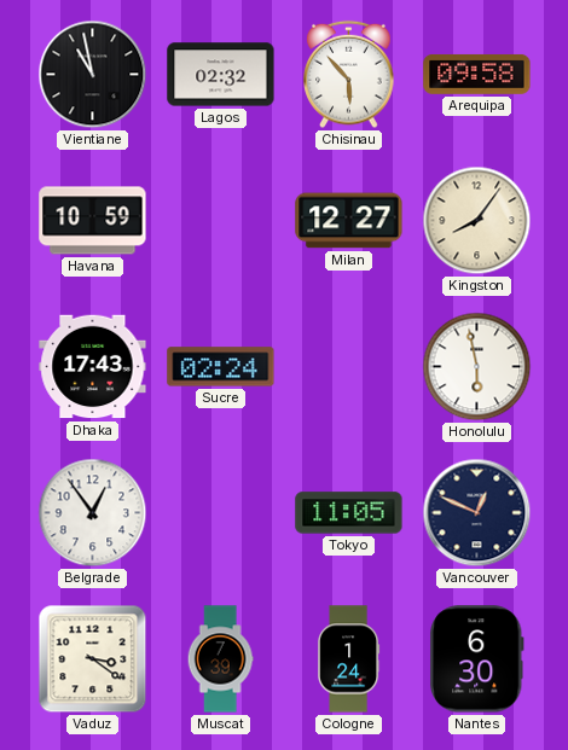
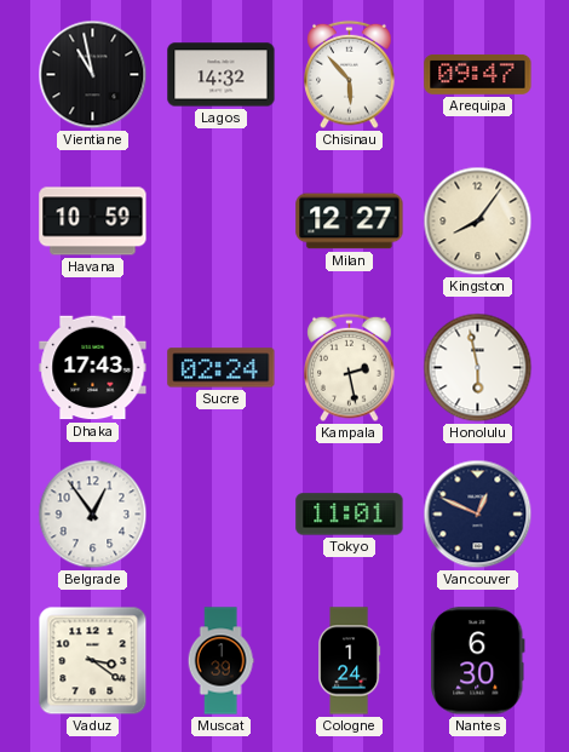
Lagos: 02:32 -> 14:32
Arequipa: 09:58 -> 09:47
Kampala: none -> 2:28
Tokyo: 11:05 -> 11:01
Muscat: 7:39 -> 1:39
